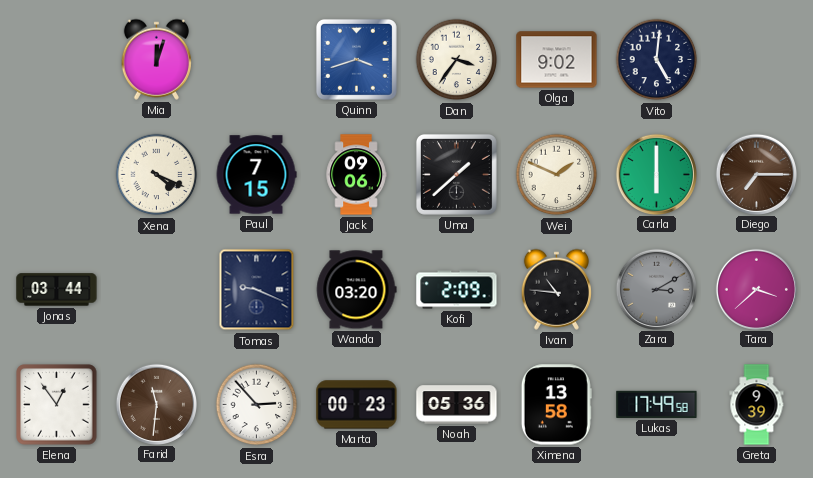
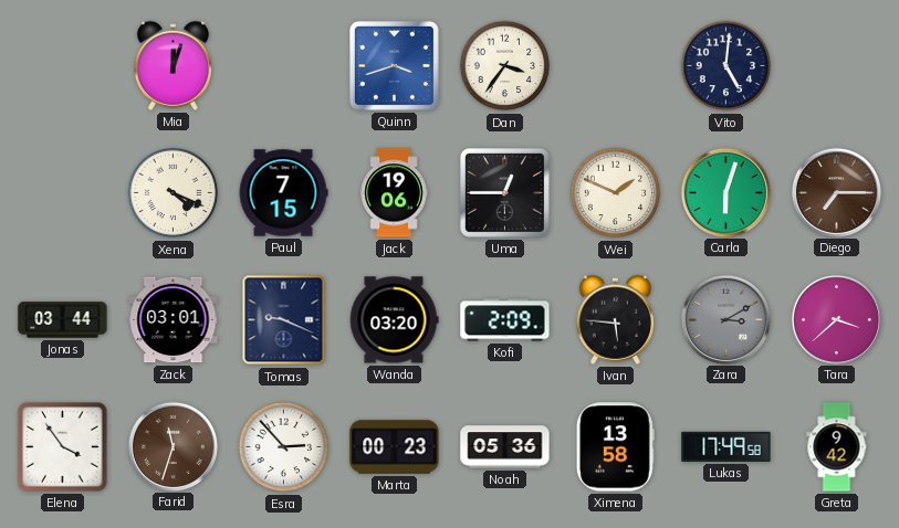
Olga: 9:02 -> none
Jack: 09:06 -> 19:06
Uma: 1:38 -> 12:45
Carla: 6:00 -> 6:03
Zack: none -> 03:01
Ivan: 10:46 -> 5:46
Elena: 12:54 -> 3:54
Farid: 11:31 -> 11:33
Greta: 9:39 -> 9:42
